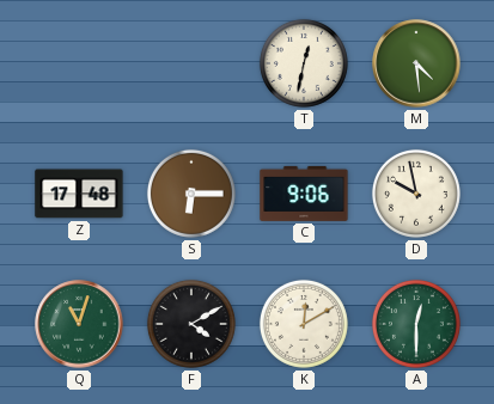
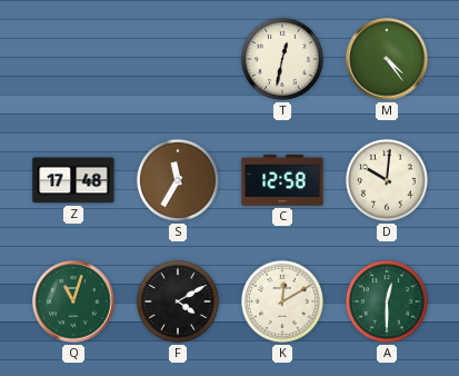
M: 4:29 -> 4:24
S: 6:15 -> 11:35
C: 9:06 -> 12:58
D: 9:58 -> 10:01
